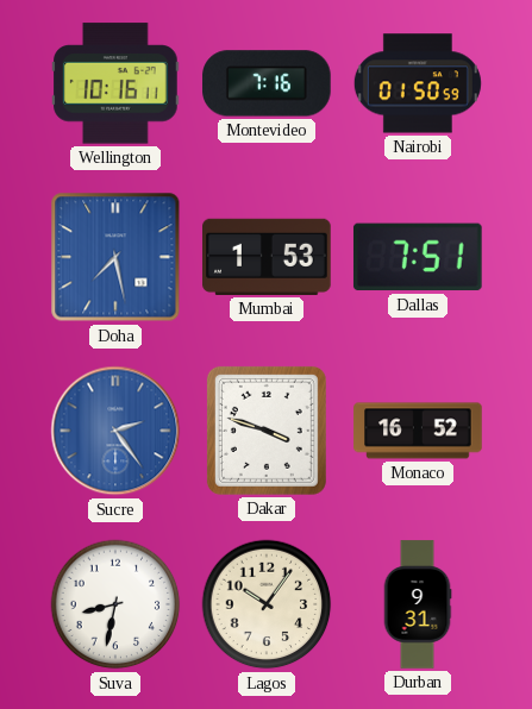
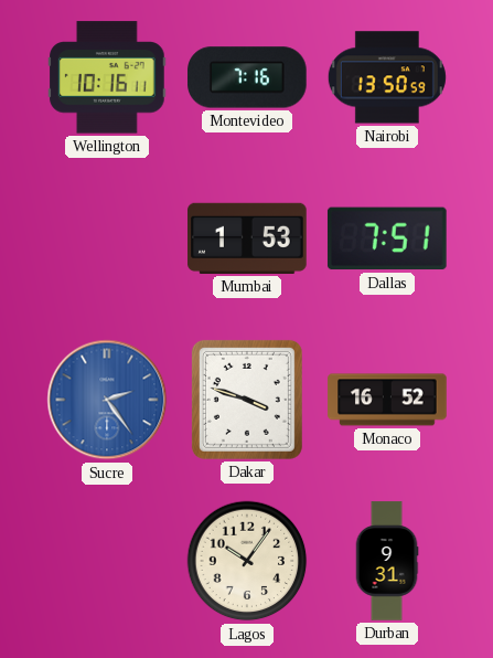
Nairobi: 01:50 -> 13:50
Doha: 7:28 -> none
Suva: 8:32 -> none
